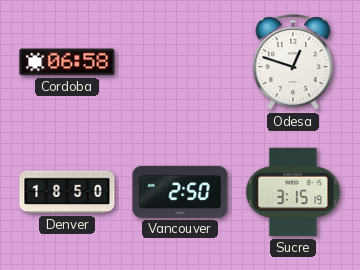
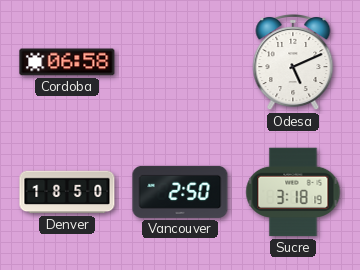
Odesa: 12:48 -> 5:11
Sucre: 3:15 -> 3:18
